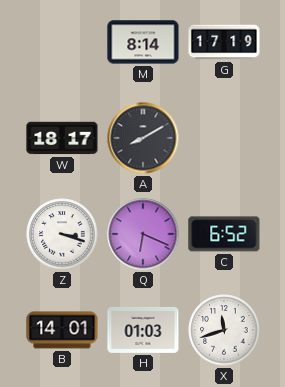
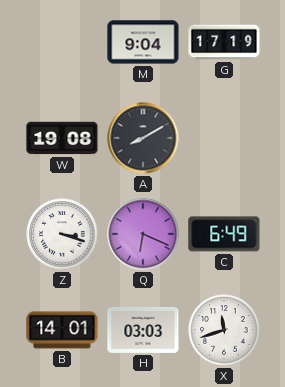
M: 8:14 -> 9:04
W: 18:17 -> 19:08
C: 6:52 -> 6:49
H: 01:03 -> 03:03
